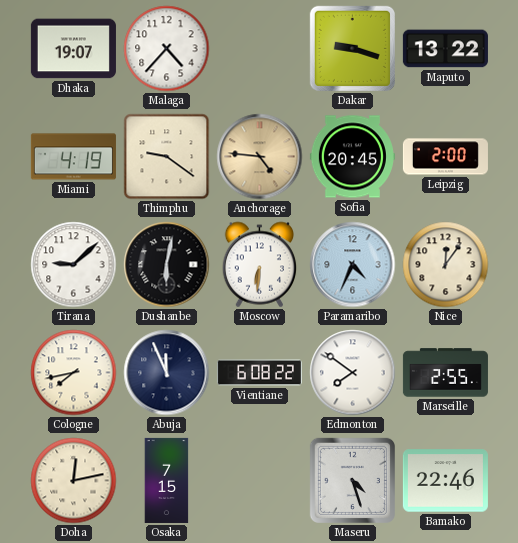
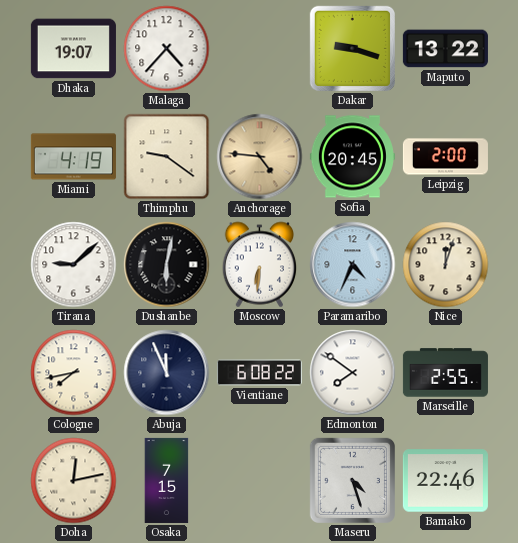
Nice: 12:06 -> 12:03
